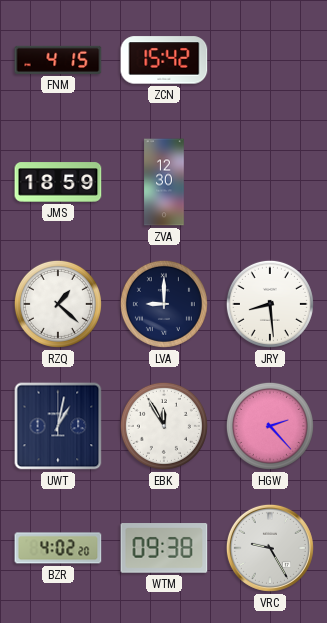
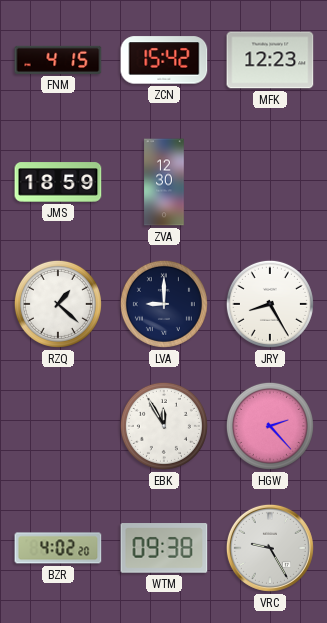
MFK: none -> 12:23
JRY: 8:29 -> 8:25
UWT: 1:02 -> none
